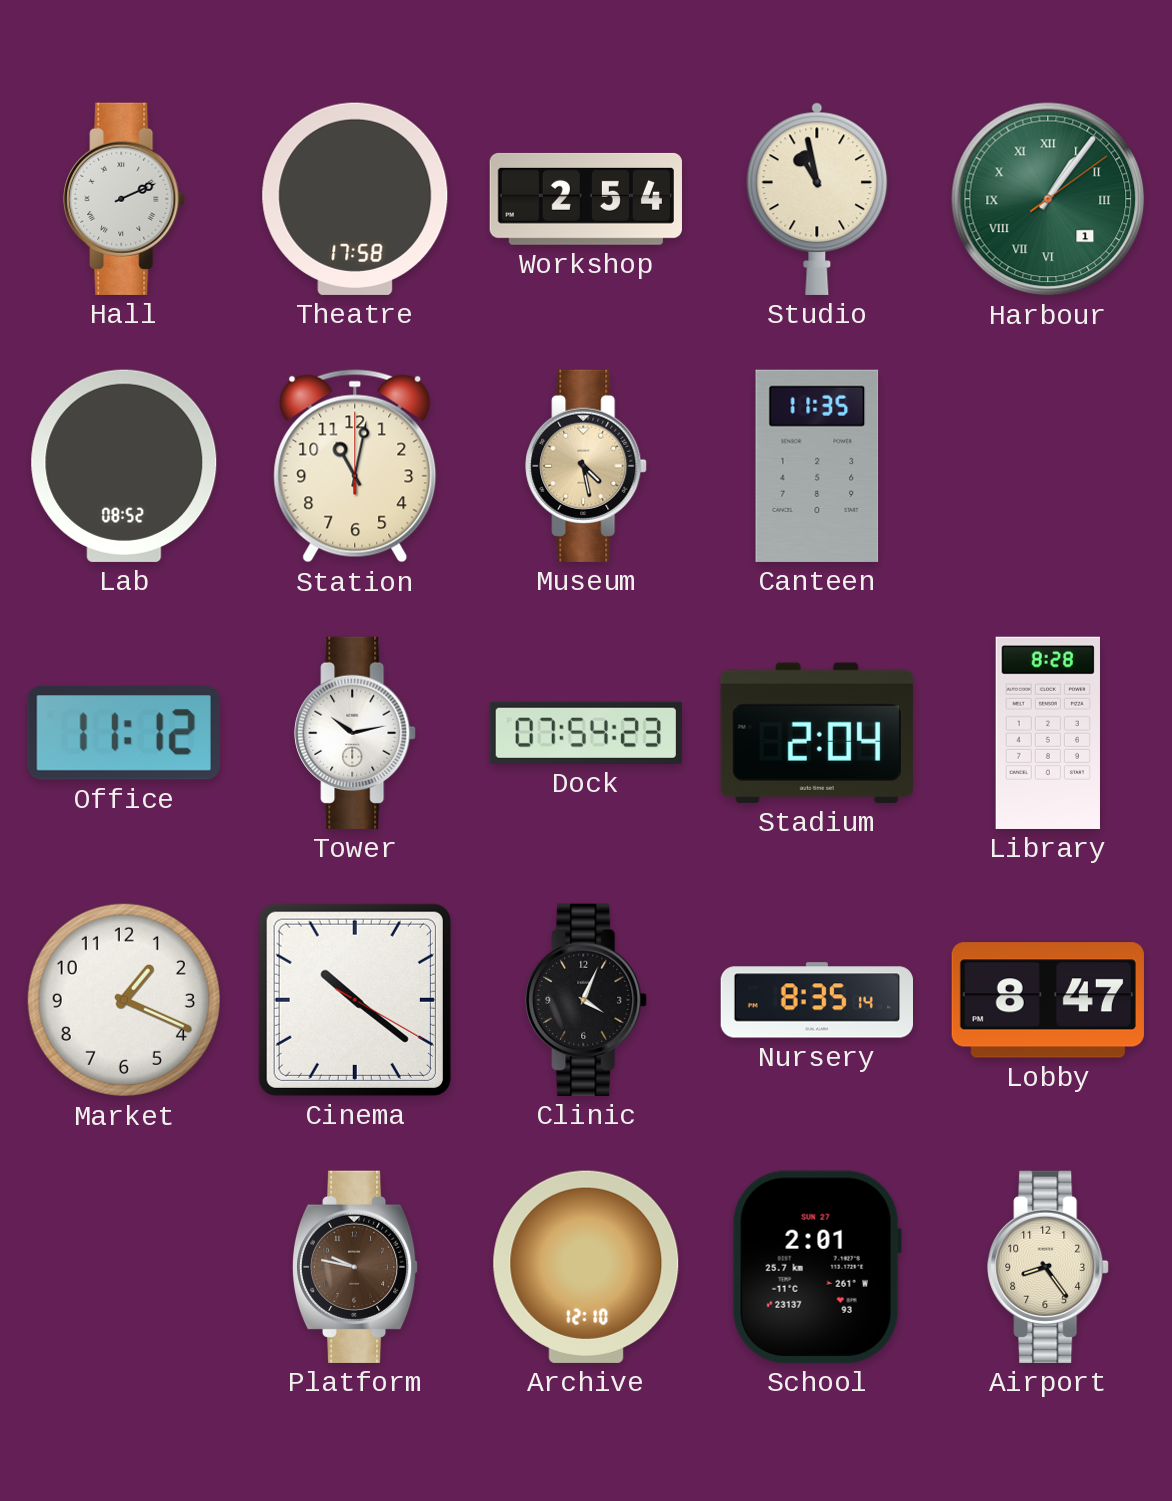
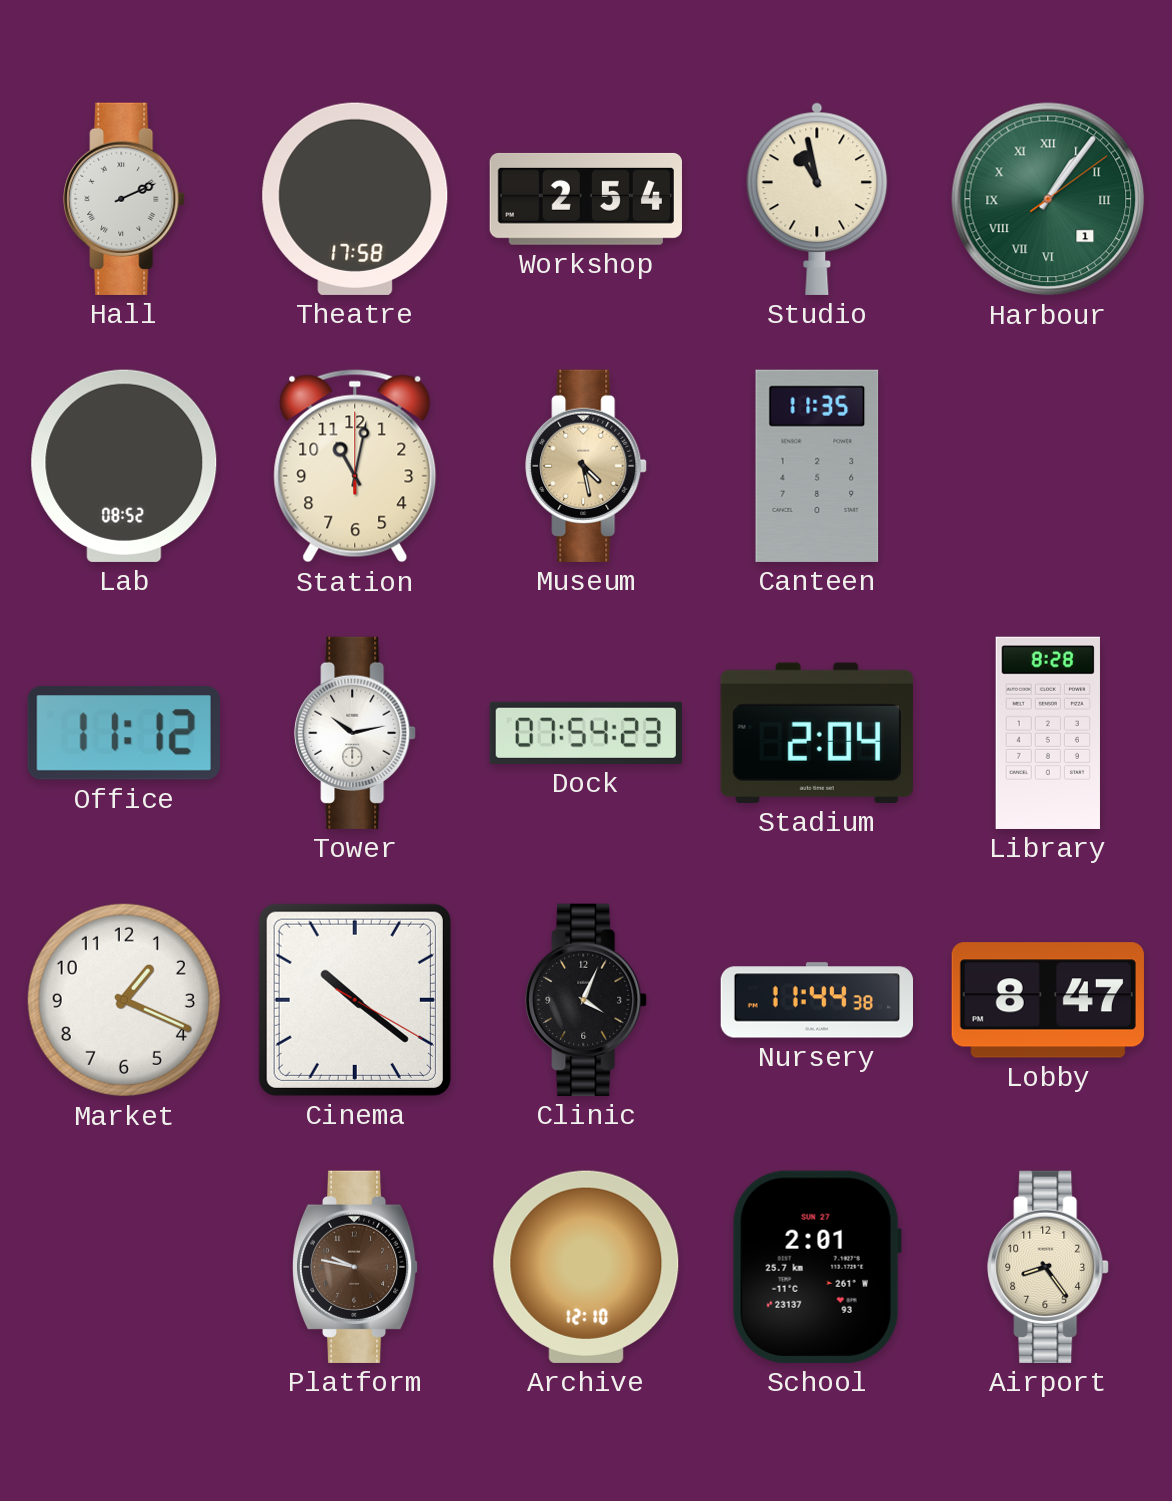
Nursery: 8:35 -> 11:44
